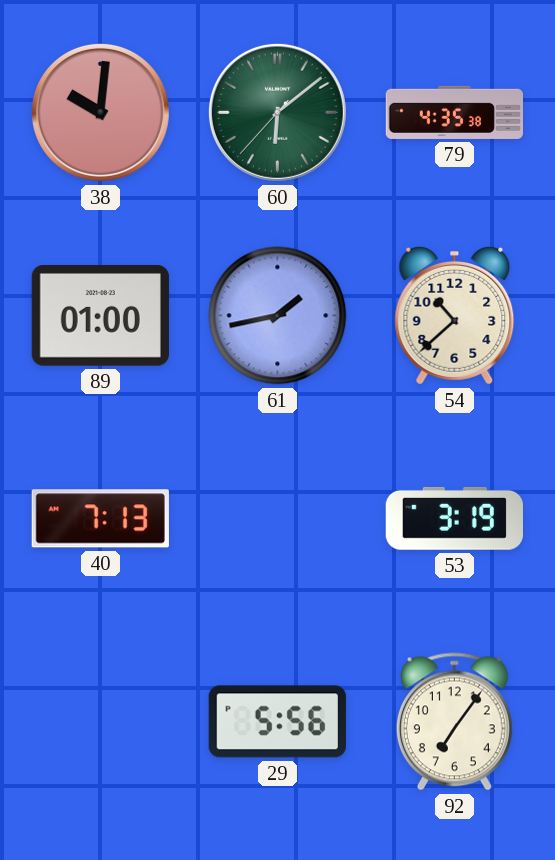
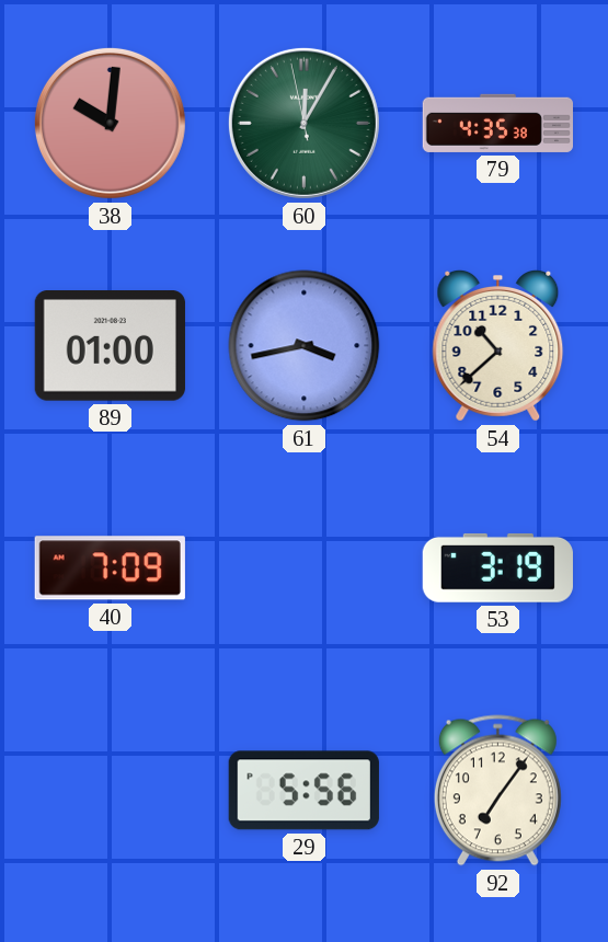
60: 6:08 -> 12:04
61: 1:43 -> 3:43
40: 7:13 -> 7:09
